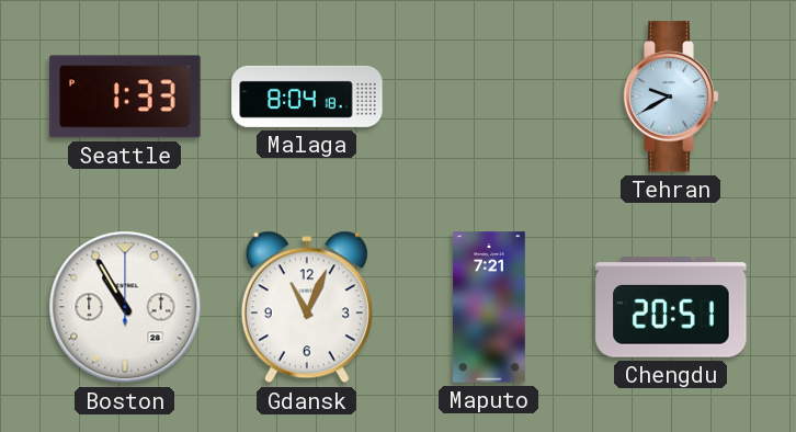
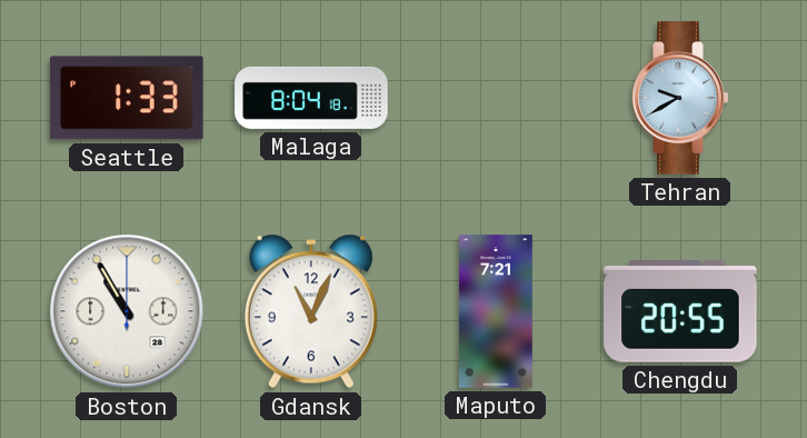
Chengdu: 20:51 -> 20:55
